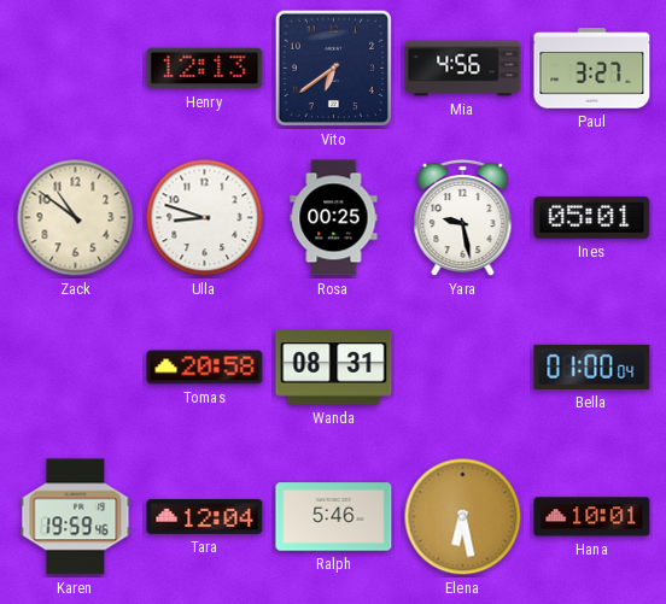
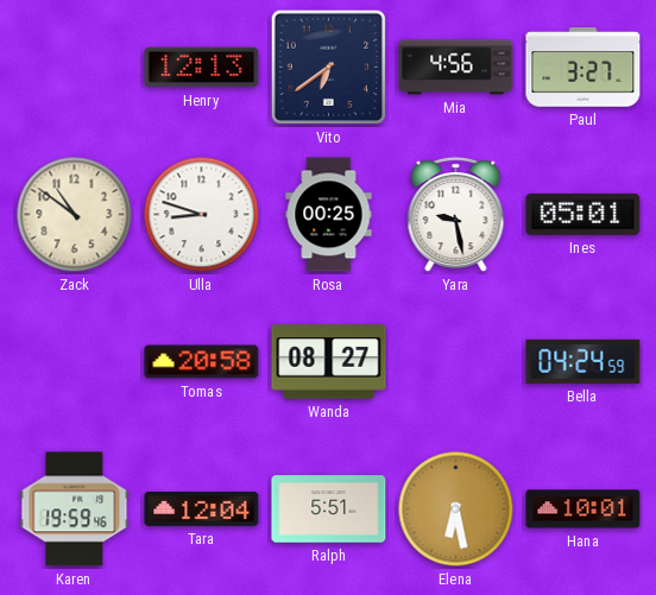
Wanda: 08:31 -> 08:27
Bella: 01:00 -> 04:24
Ralph: 5:46 -> 5:51
